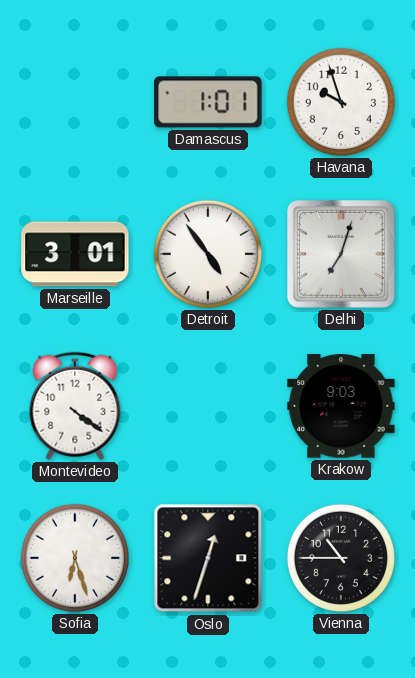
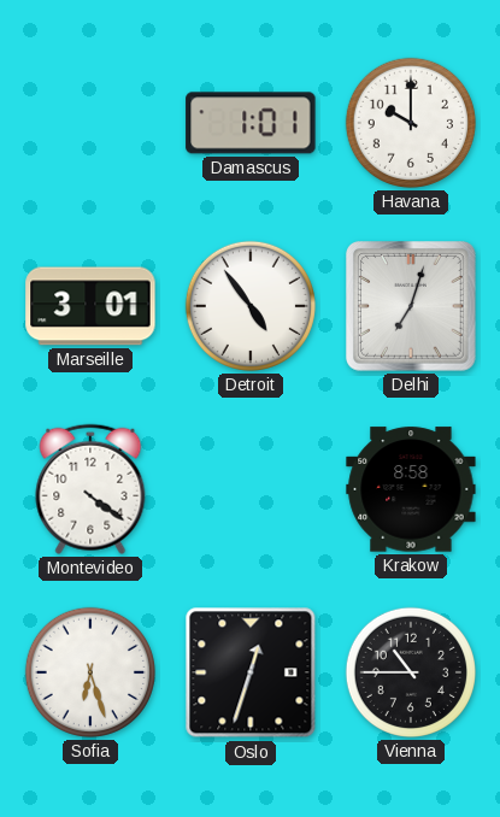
Havana: 9:57 -> 10:00
Krakow: 9:03 -> 8:58
